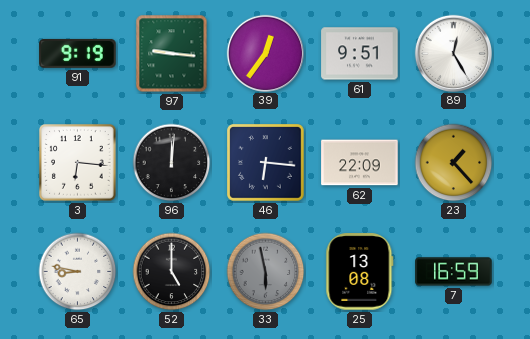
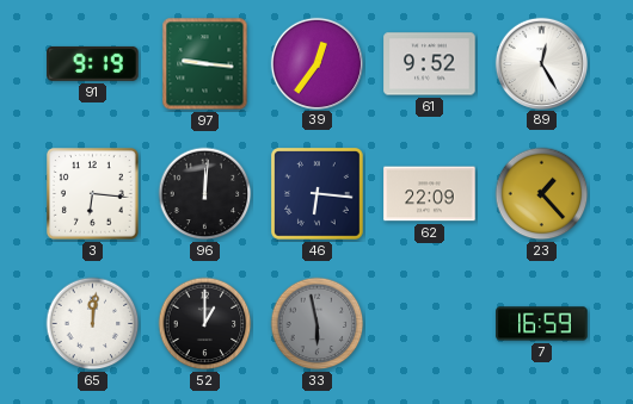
61: 9:51 -> 9:52
65: 8:47 -> 12:01
52: 5:00 -> 1:00
25: 13:08 -> none
